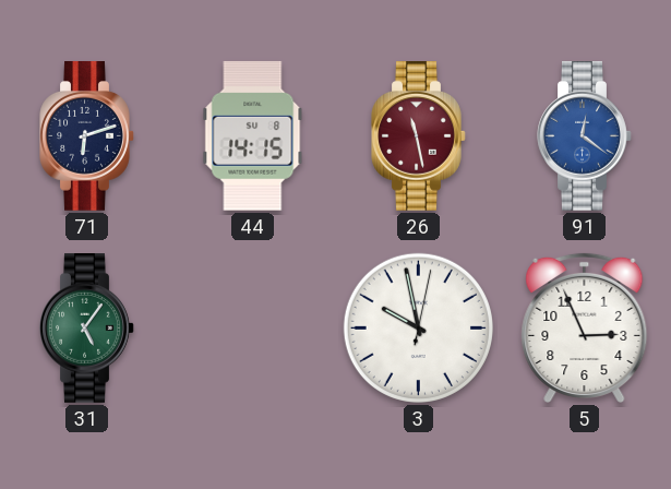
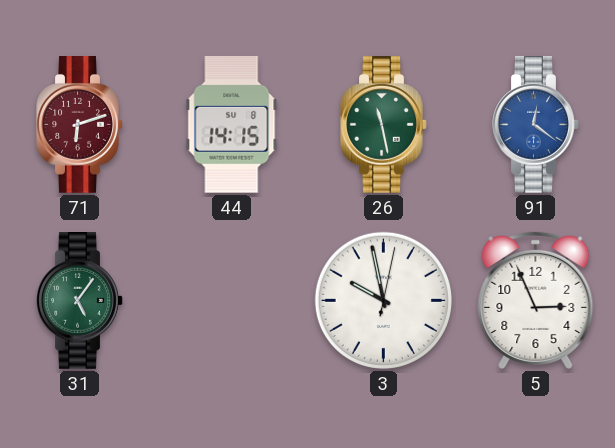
71 dial: navy -> burgundy
26 dial: burgundy -> green
